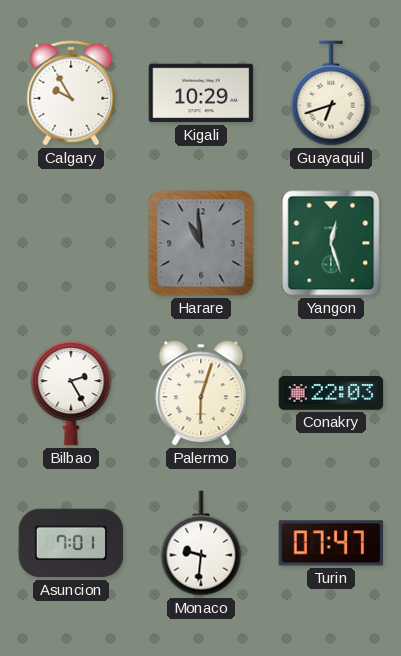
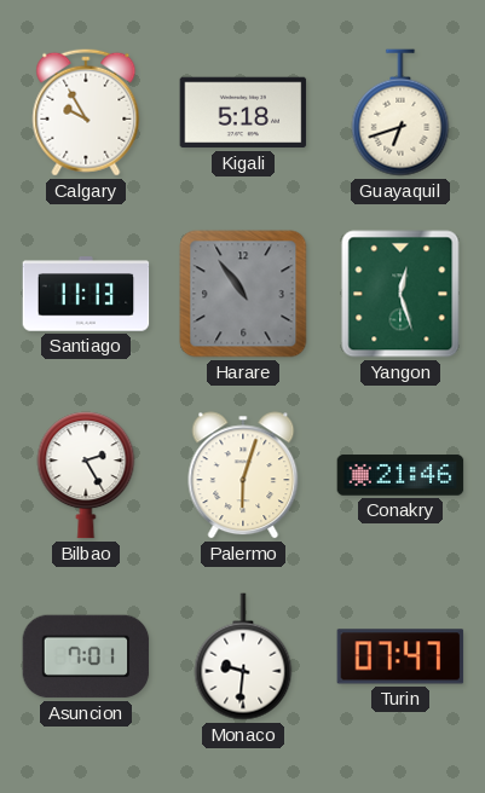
Kigali: 10:29 -> 5:18
Santiago: none -> 11:13
Harare: 10:59 -> 10:54
Conakry: 22:03 -> 21:46
